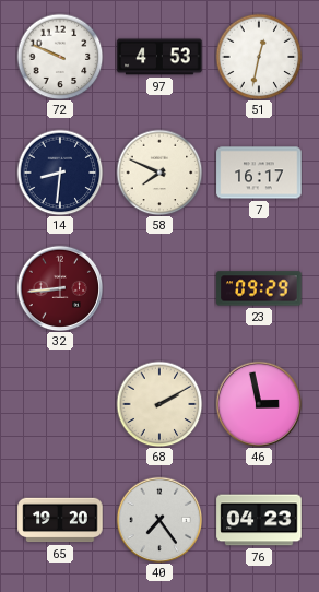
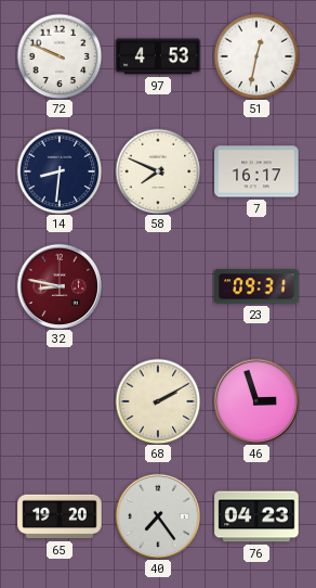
32: 8:44 -> 8:47
23: 09:29 -> 09:31
46: 2:58 -> 2:57
